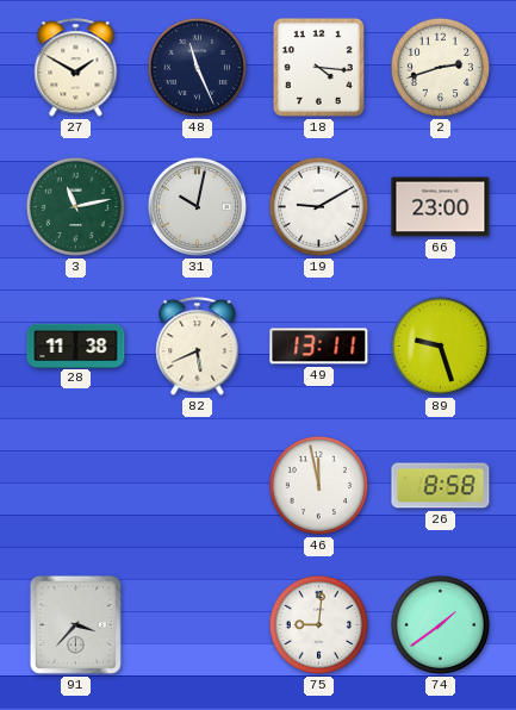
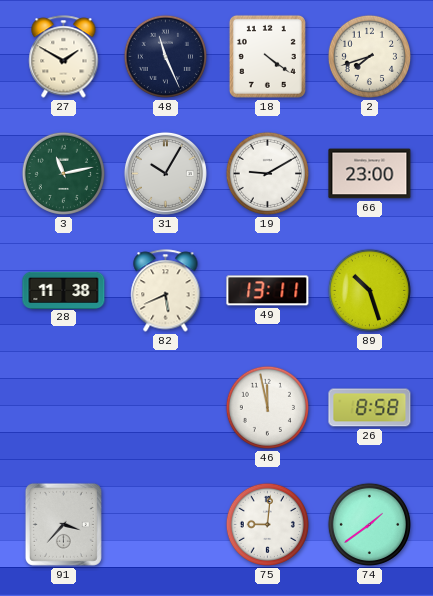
18: 4:16 -> 4:21
2: 2:42 -> 7:42
31: 10:02 -> 10:05
89: 9:27 -> 10:27
